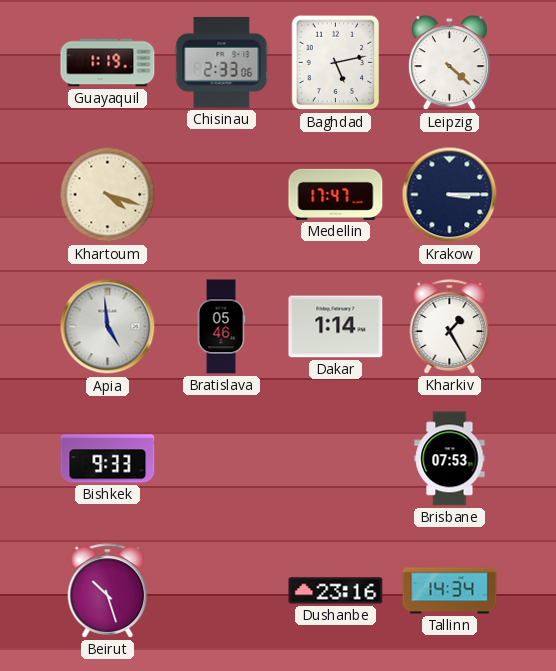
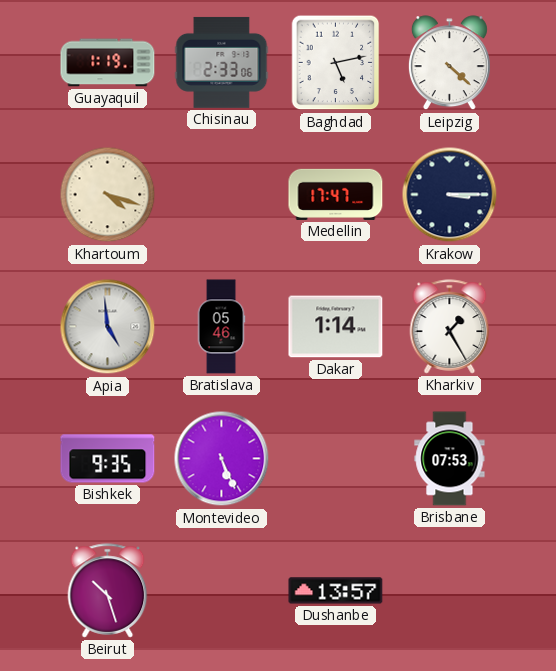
Bishkek: 9:33 -> 9:35
Montevideo: none -> 5:26
Dushanbe: 23:16 -> 13:57
Tallinn: 14:34 -> none
